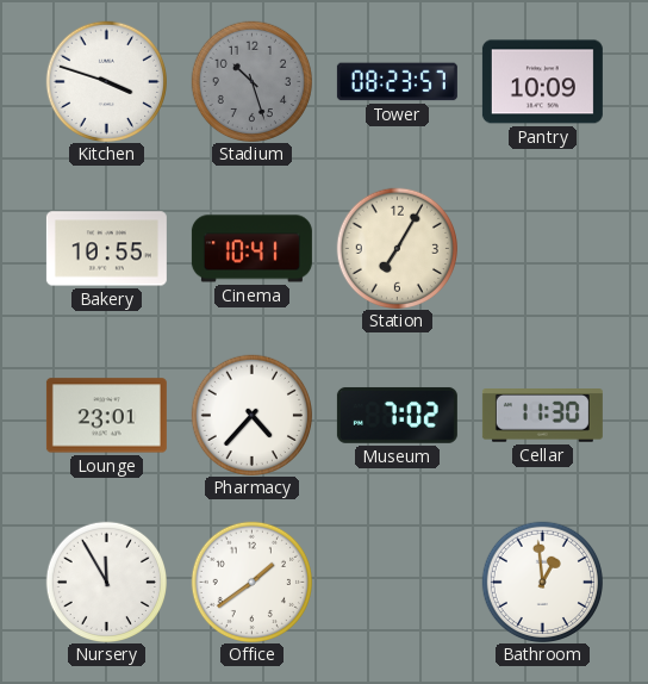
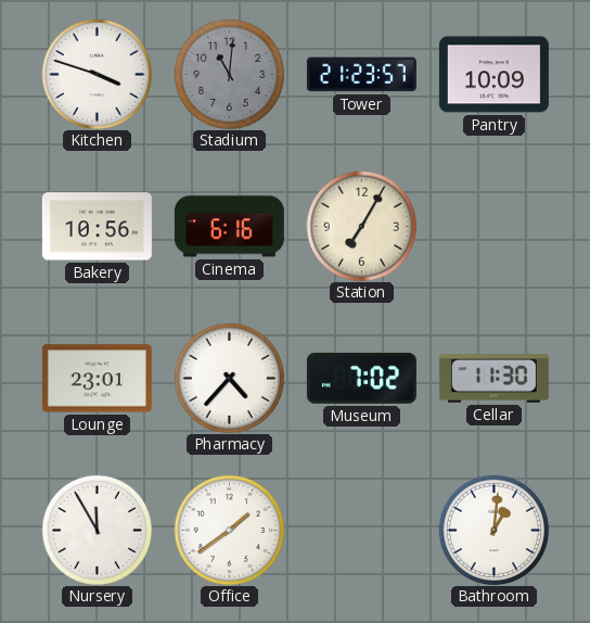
Stadium: 10:27 -> 11:01
Tower: 08:23 -> 21:23
Bakery: 10:55 -> 10:56
Cinema: 10:41 -> 6:16
Bathroom: 12:59 -> 1:01
